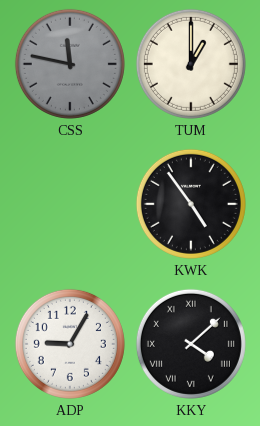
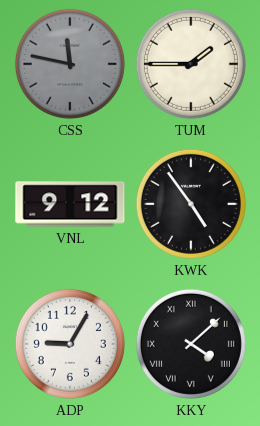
TUM: 1:00 -> 1:45
VNL: none -> 9:12
